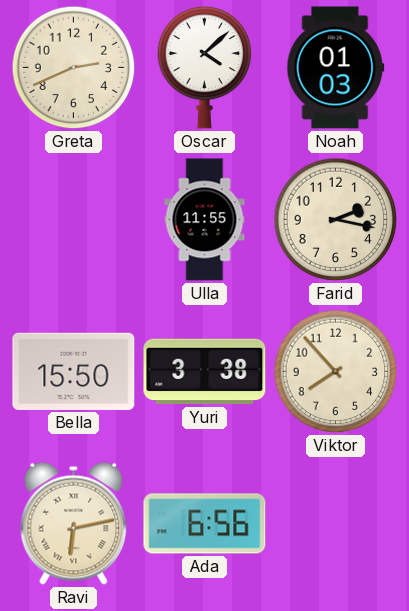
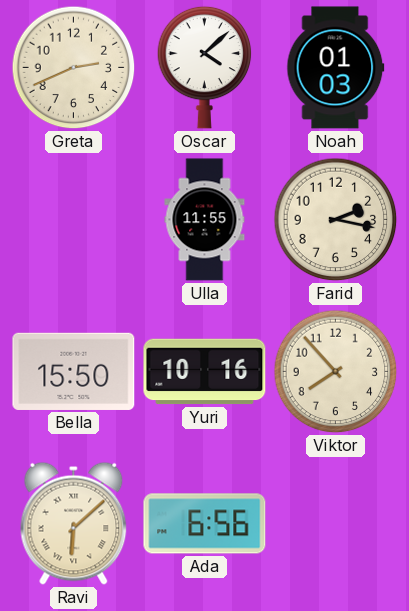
Yuri: 3:38 -> 10:16
Ravi: 6:13 -> 6:08
